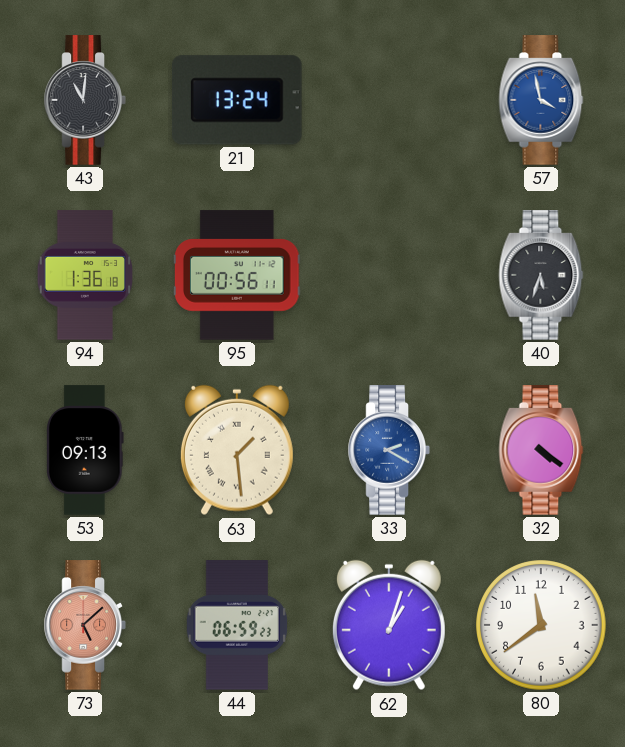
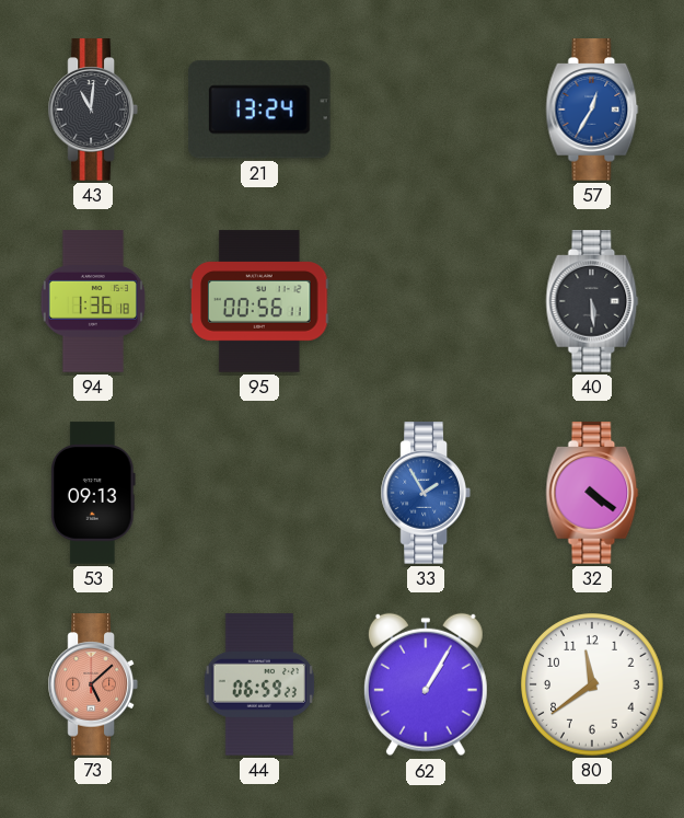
57: 3:58 -> 12:35
40: 5:33 -> 5:29
63: 1:29 -> none
33: 2:20 -> 1:55
62: 1:03 -> 1:05
